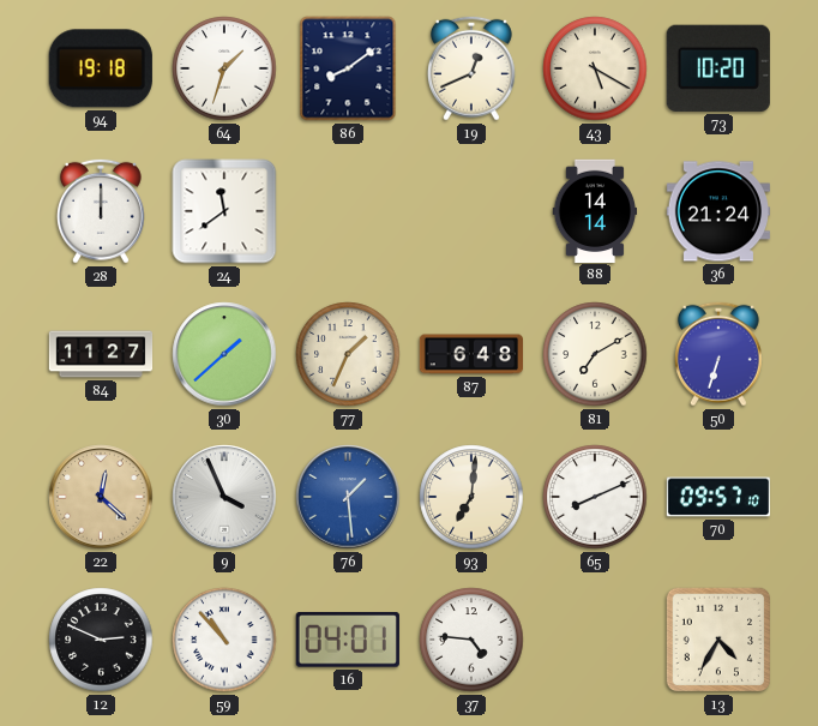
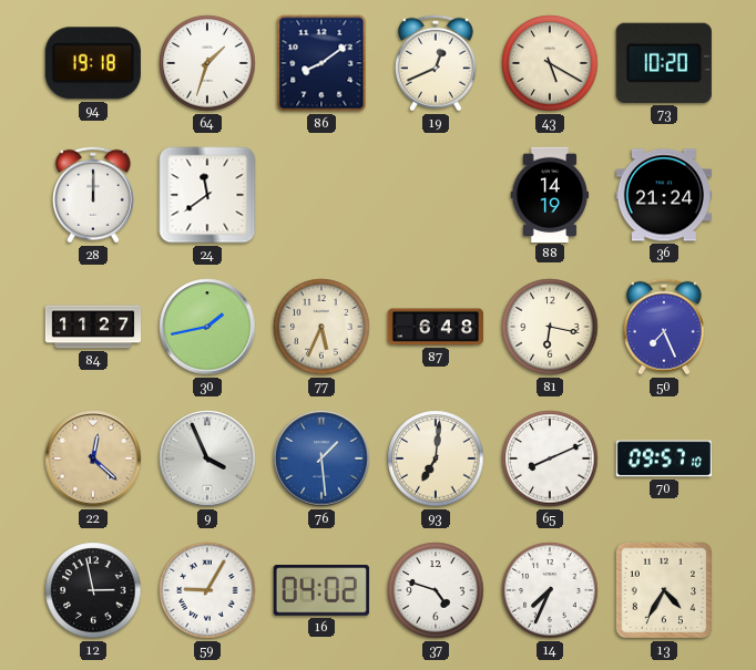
88: 14:14 -> 14:19
30: 1:38 -> 1:43
77: 1:34 -> 5:34
81: 7:10 -> 6:17
50: 6:33 -> 7:26
12: 2:49 -> 2:58
59: 10:53 -> 9:05
16: 04:01 -> 04:02
37: 4:46 -> 4:48
14: none -> 7:34
